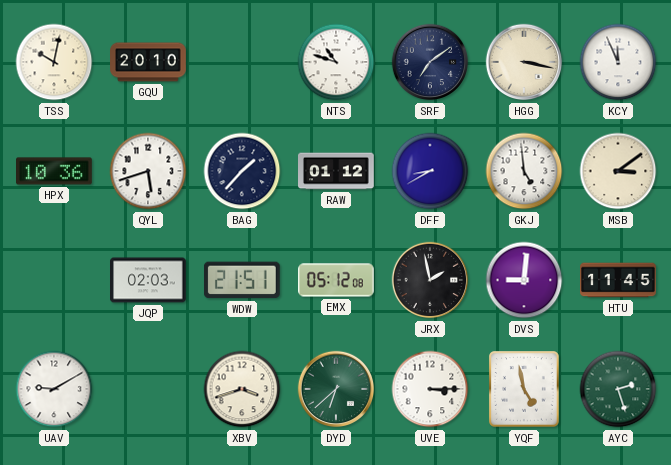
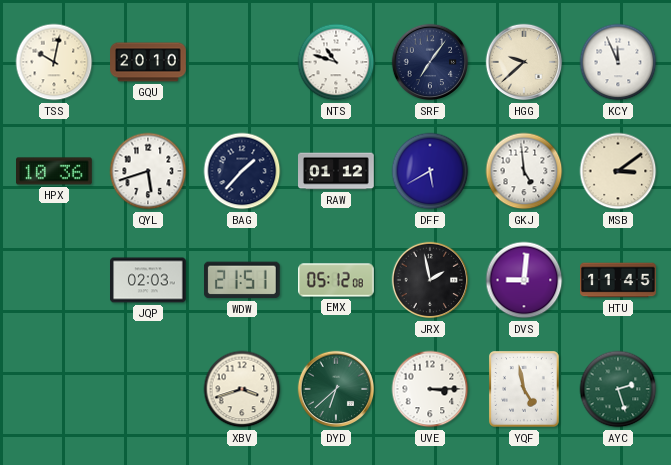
SRF: 7:09 -> 7:06
HGG: 3:17 -> 9:38
DFF: 8:40 -> 5:40
UAV: 9:10 -> none
